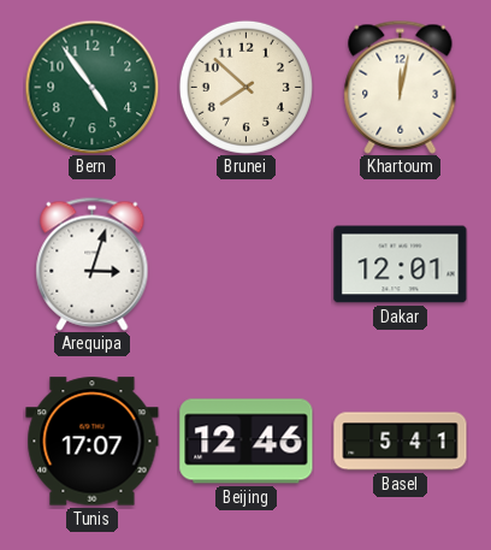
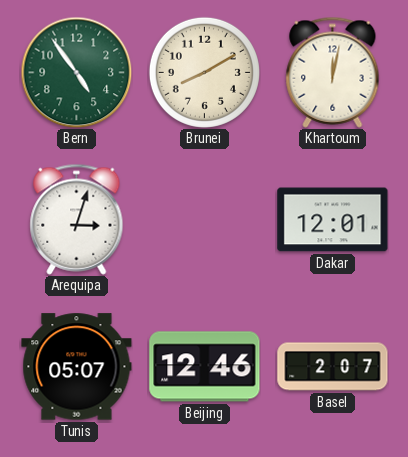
Brunei: 7:52 -> 8:10
Tunis: 17:07 -> 05:07
Basel: 5:41 -> 2:07
